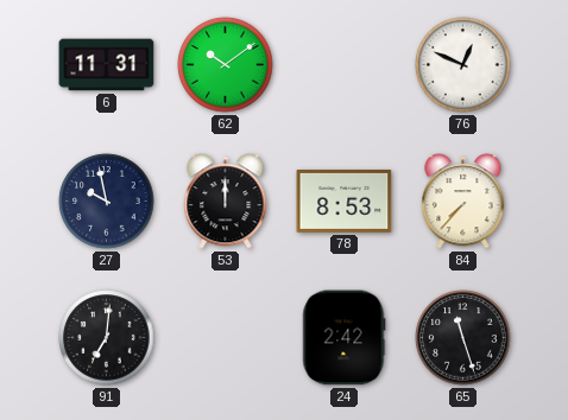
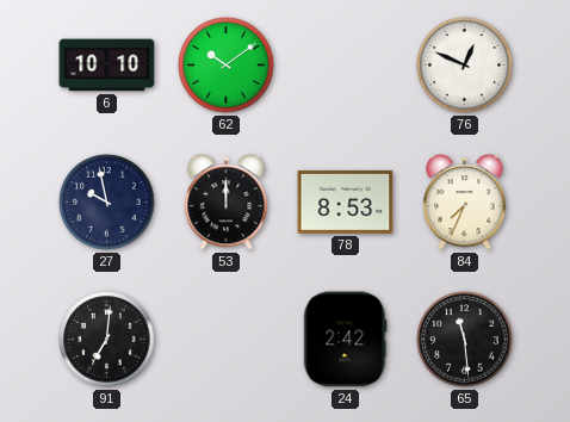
6: 11:31 -> 10:10
84: 7:37 -> 7:34
65: 11:27 -> 11:29
